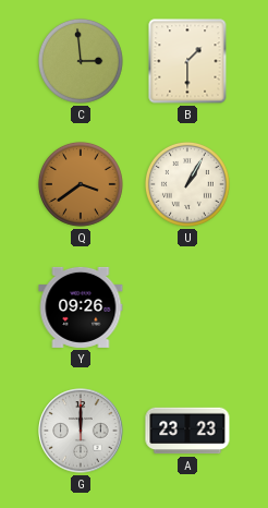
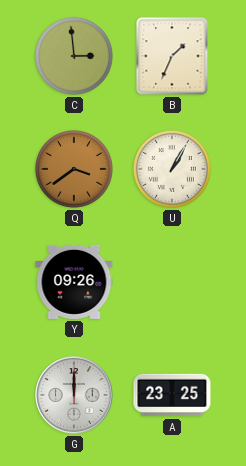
B: 1:30 -> 1:34
A: 23:23 -> 23:25
